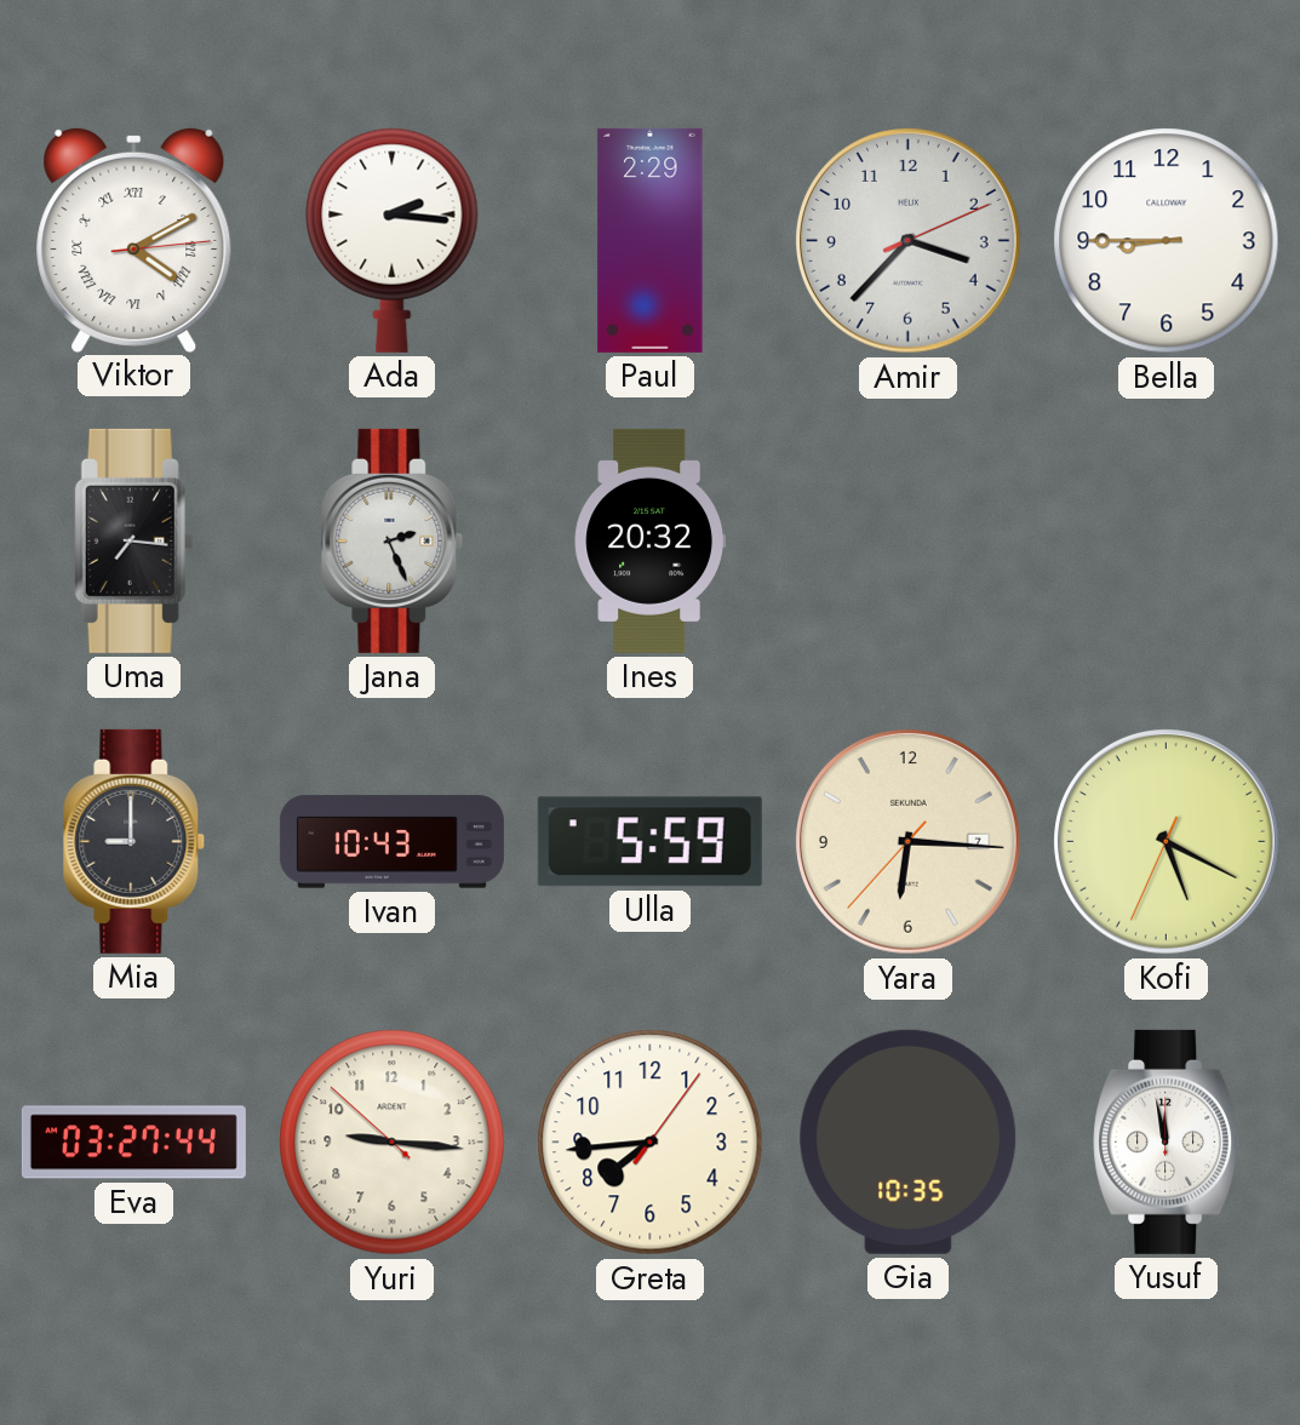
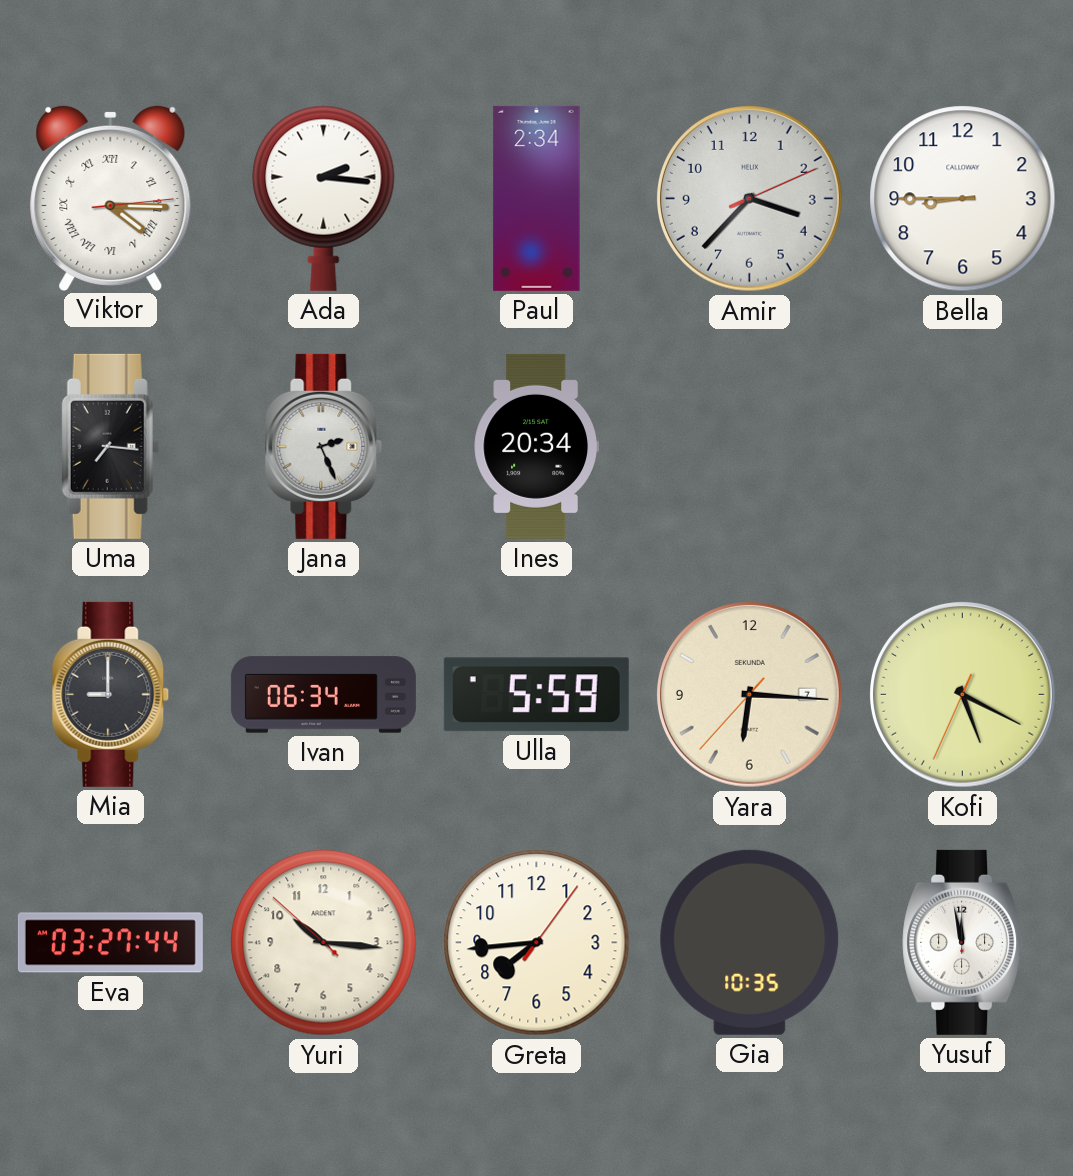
Viktor: 4:10 -> 4:15
Paul: 2:29 -> 2:34
Ines: 20:32 -> 20:34
Ivan: 10:43 -> 06:34
Yuri: 9:15 -> 10:15
